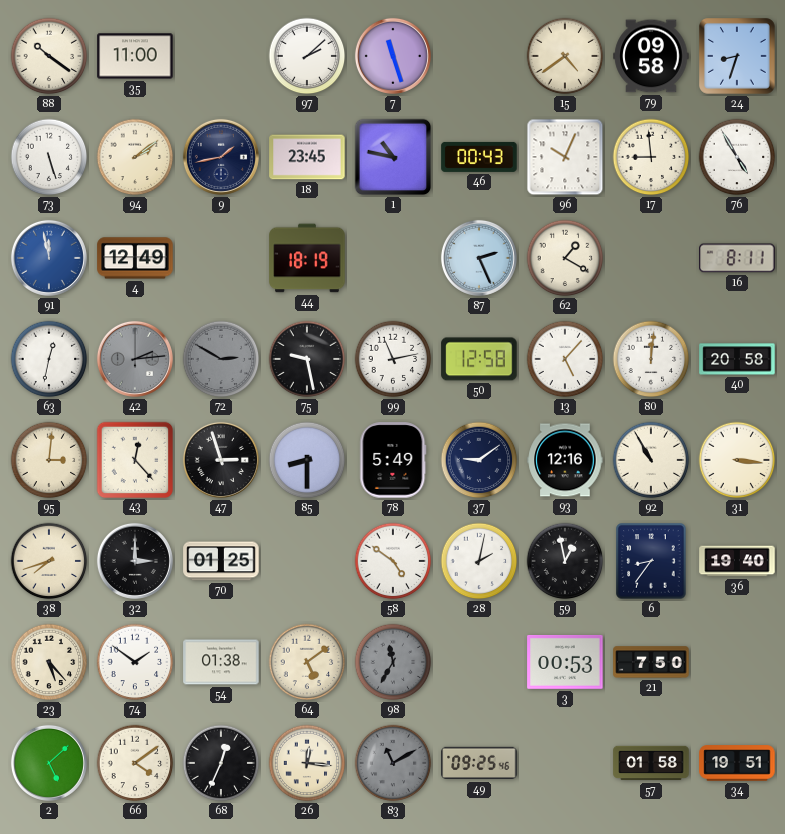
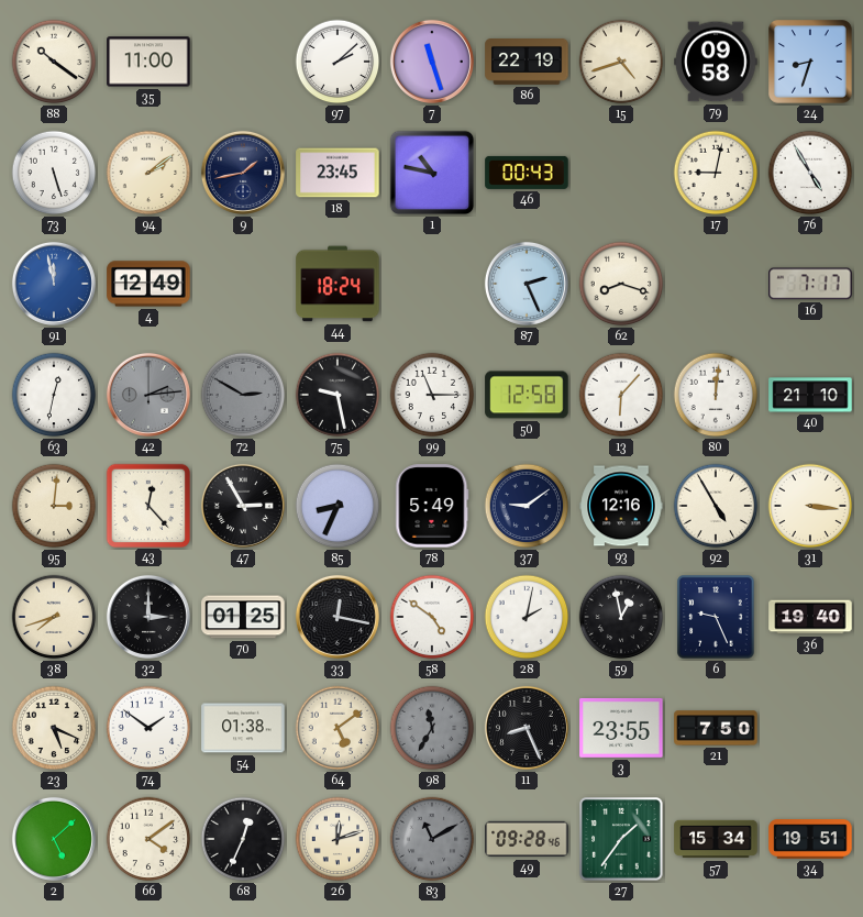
86: none -> 22:19
15: 4:39 -> 4:42
96: 10:04 -> none
17: 8:59 -> 9:02
44: 18:19 -> 18:24
62: 1:20 -> 8:18
16: 8:11 -> 7:17
99: 11:13 -> 11:15
13: 5:07 -> 6:07
40: 20:58 -> 21:10
47: 2:57 -> 2:55
85: 8:30 -> 8:34
92: 10:55 -> 4:55
33: none -> 12:17
6: 8:36 -> 9:26
23: 5:23 -> 5:19
11: none -> 8:26
3: 00:53 -> 23:55
26: 12:16 -> 12:12
49: 09:25 -> 09:28
27: none -> 1:36
57: 01:58 -> 15:34
